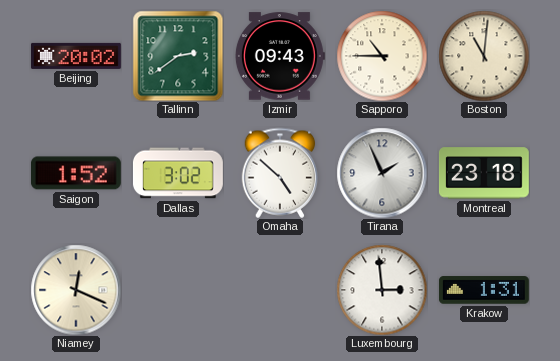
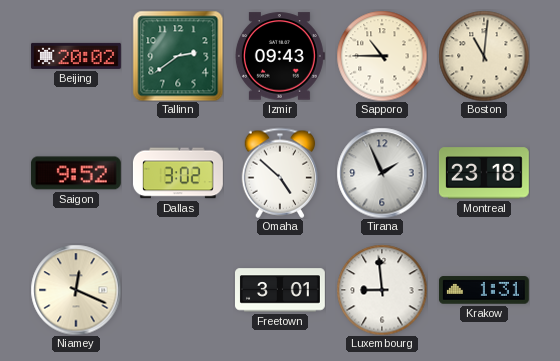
Saigon: 1:52 -> 9:52
Freetown: none -> 3:01
Luxembourg: 2:59 -> 8:59
